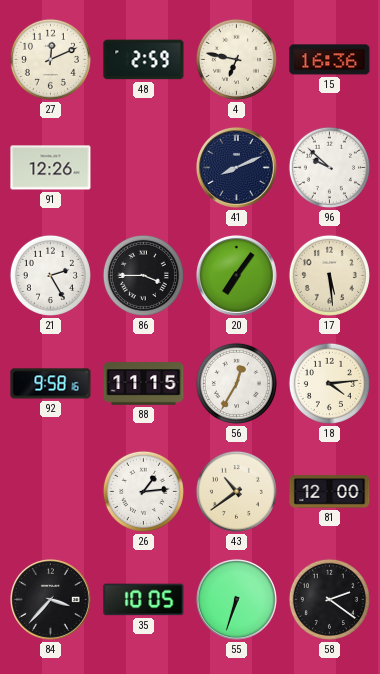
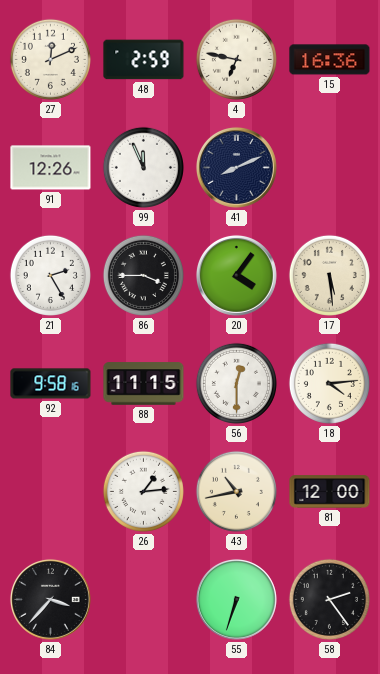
99: none -> 11:56
96: 9:52 -> none
20: 7:06 -> 4:06
56: 12:35 -> 12:30
43: 10:39 -> 10:43
35: 10:05 -> none
58: 2:21 -> 2:24
